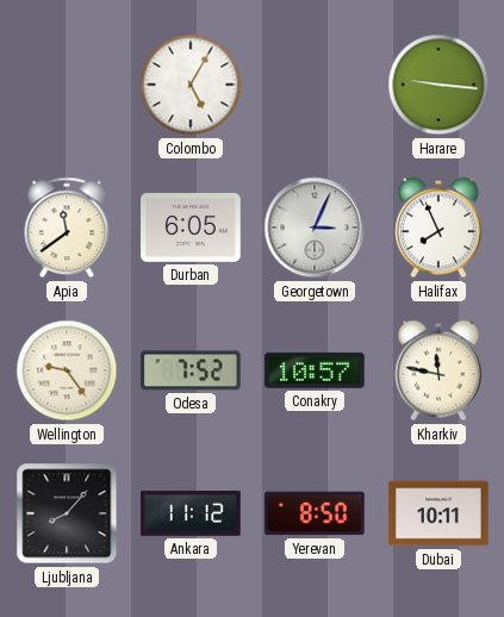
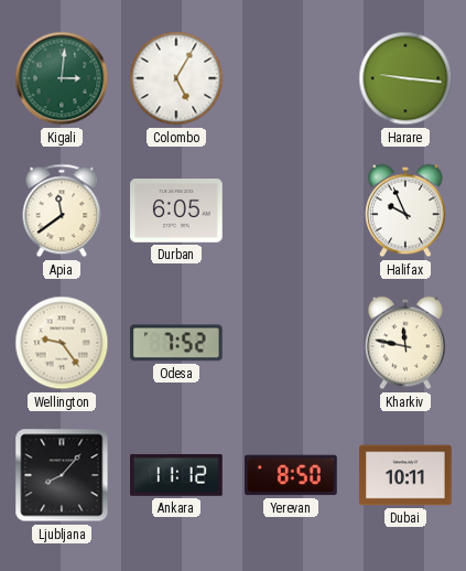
Kigali: none -> 3:01
Georgetown: 3:04 -> none
Halifax: 7:56 -> 9:56
Conakry: 10:57 -> none
